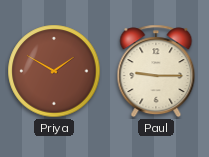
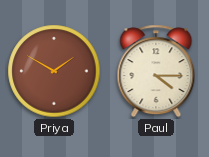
Paul: 9:15 -> 4:15
